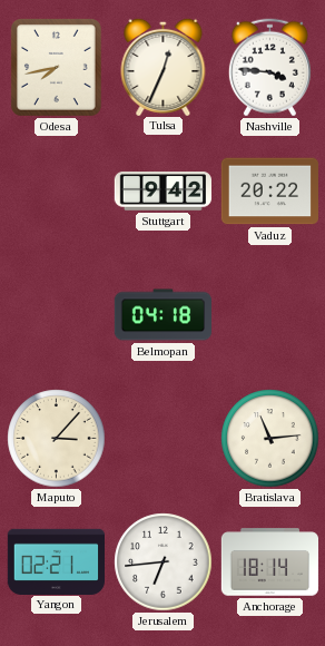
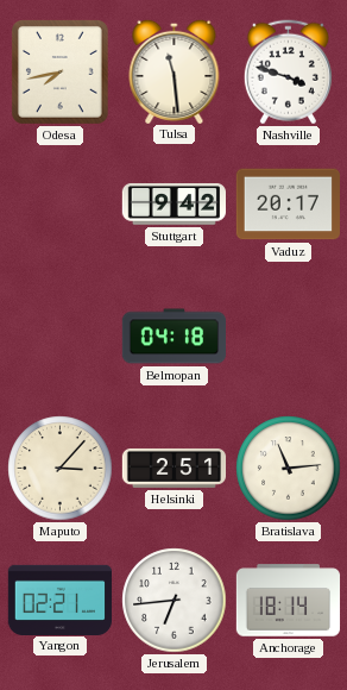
Tulsa: 12:34 -> 11:29
Nashville: 3:46 -> 3:48
Vaduz: 20:22 -> 20:17
Helsinki: none -> 2:51
